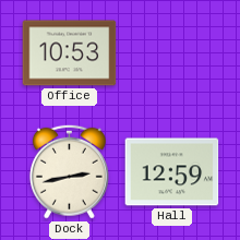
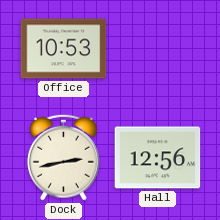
Hall: 12:59 -> 12:56
